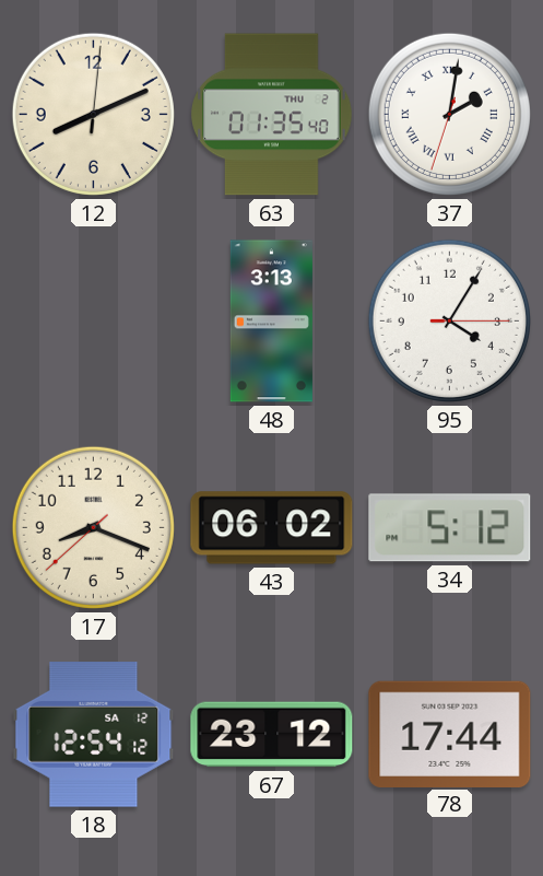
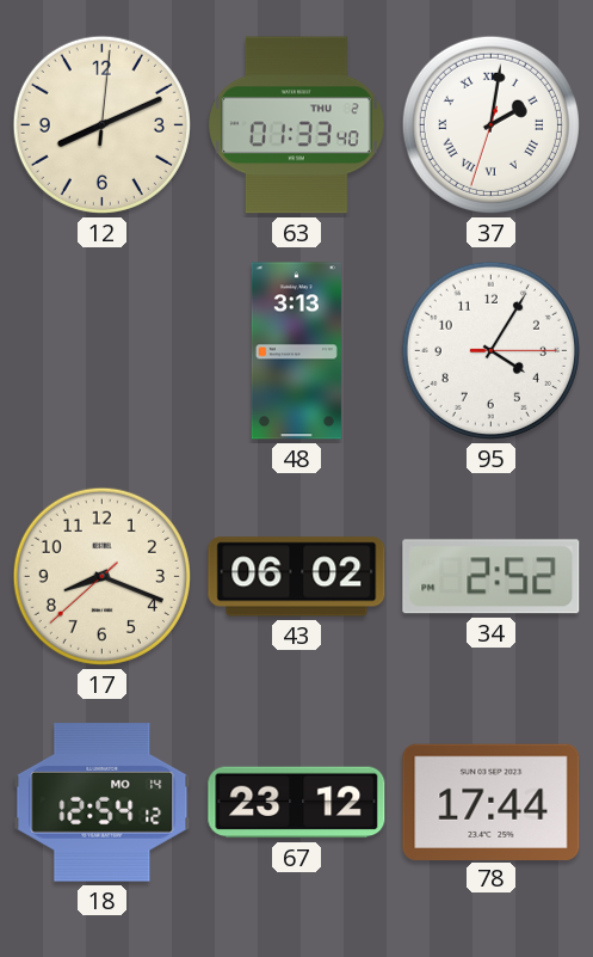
63: 01:35 -> 01:33
34: 5:12 -> 2:52
18 date: SA 12 -> MO 14
